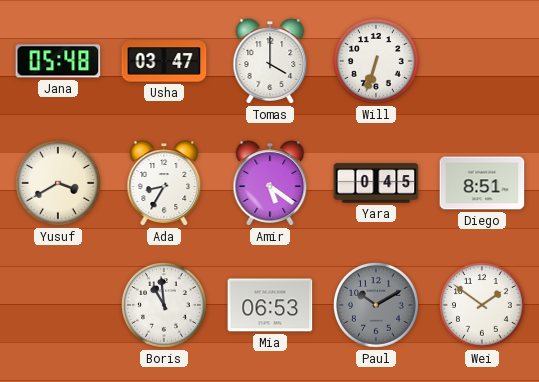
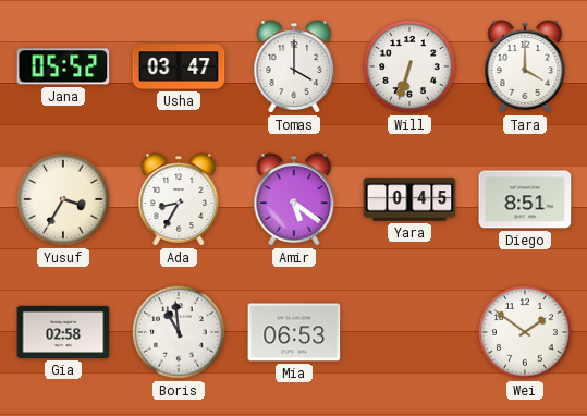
Jana: 05:48 -> 05:52
Tara: none -> 4:00
Yusuf: 3:40 -> 3:35
Gia: none -> 02:58
Paul: 10:10 -> none
